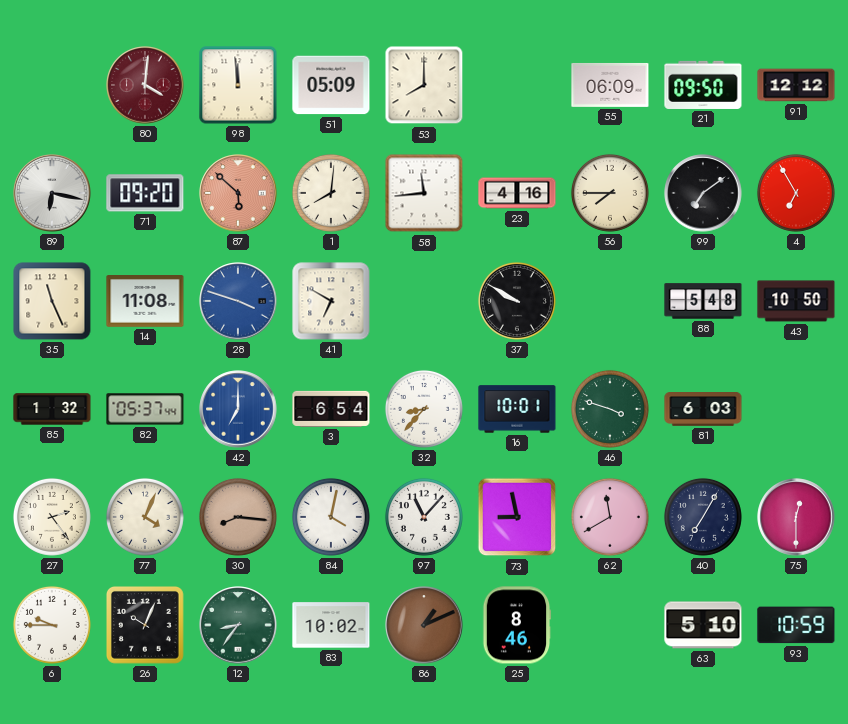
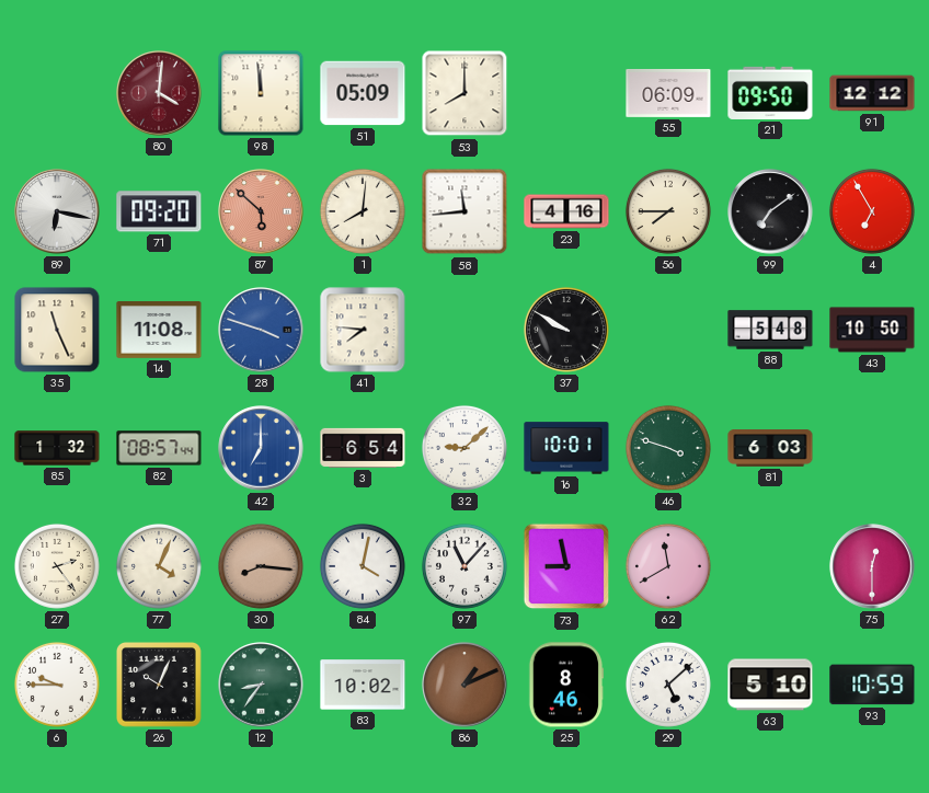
41: 6:50 -> 7:46
82: 05:37 -> 08:57
32: 8:37 -> 9:08
40: 7:05 -> none
29: none -> 5:08
